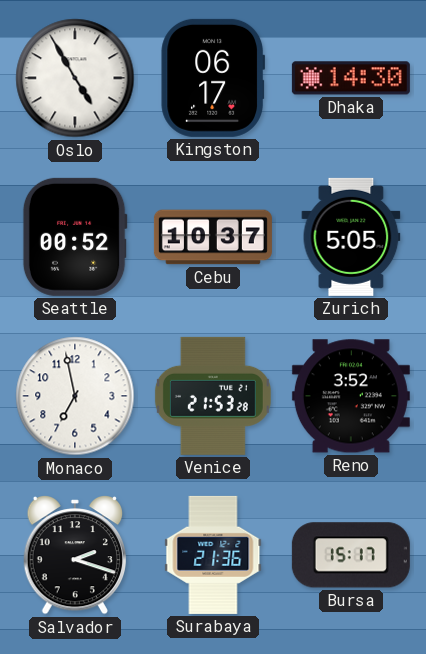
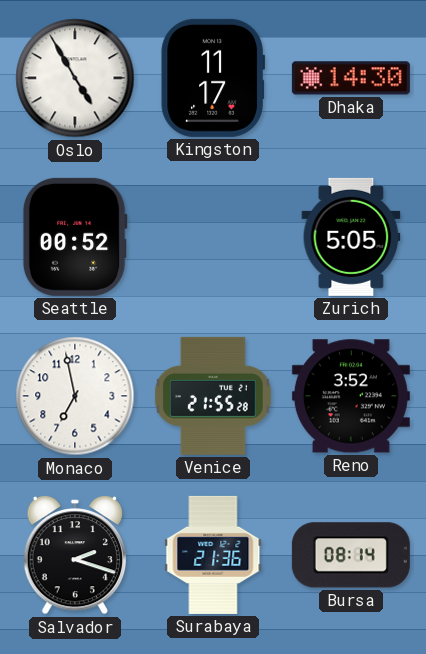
Kingston: 06:17 -> 11:17
Cebu: 10:37 -> none
Venice: 21:53 -> 21:55
Bursa: 15:17 -> 08:14
